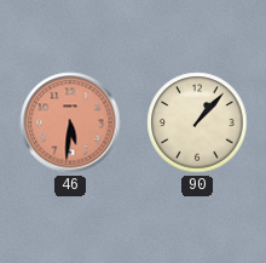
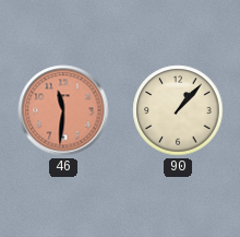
46: 5:31 -> 11:31
